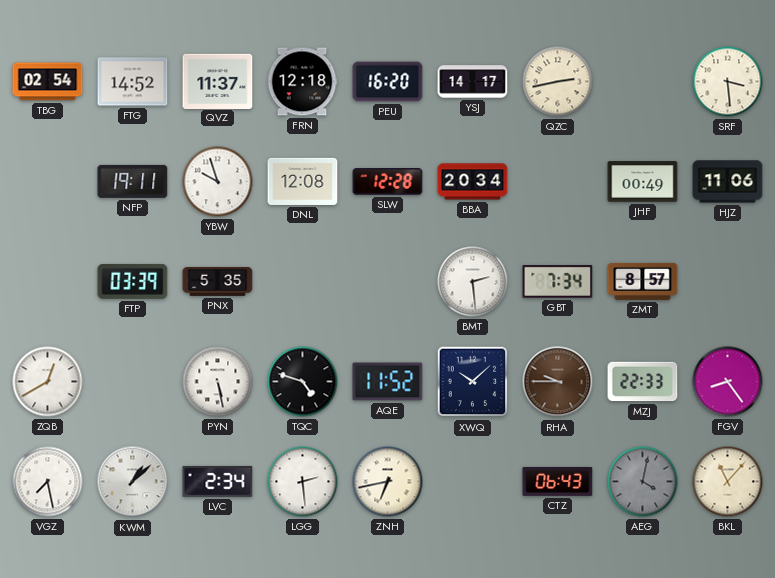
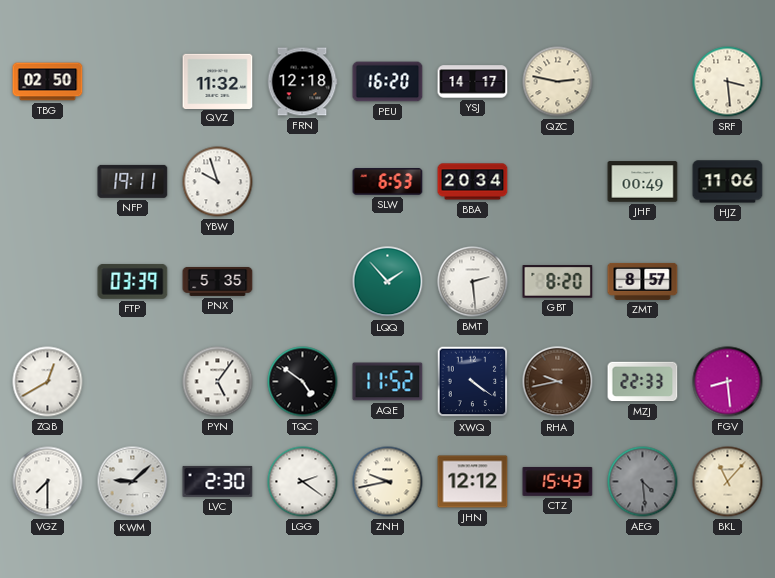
TBG: 02:54 -> 02:50
FTG: 14:52 -> none
QVZ: 11:37 -> 11:32
QZC: 2:43 -> 2:47
DNL: 12:08 -> none
SLW: 12:28 -> 6:53
LQQ: none -> 1:53
GBT: 7:34 -> 8:20
PYN: 5:28 -> 5:06
TQC: 4:48 -> 4:51
XWQ: 10:08 -> 4:21
RHA: 9:45 -> 9:43
FGV: 8:24 -> 8:29
VGZ: 7:28 -> 7:30
KWM: 1:08 -> 9:08
LVC: 2:34 -> 2:30
LGG: 2:29 -> 2:21
ZNH: 6:43 -> 9:43
JHN: none -> 12:12
CTZ: 06:43 -> 15:43
AEG: 4:02 -> 4:29
